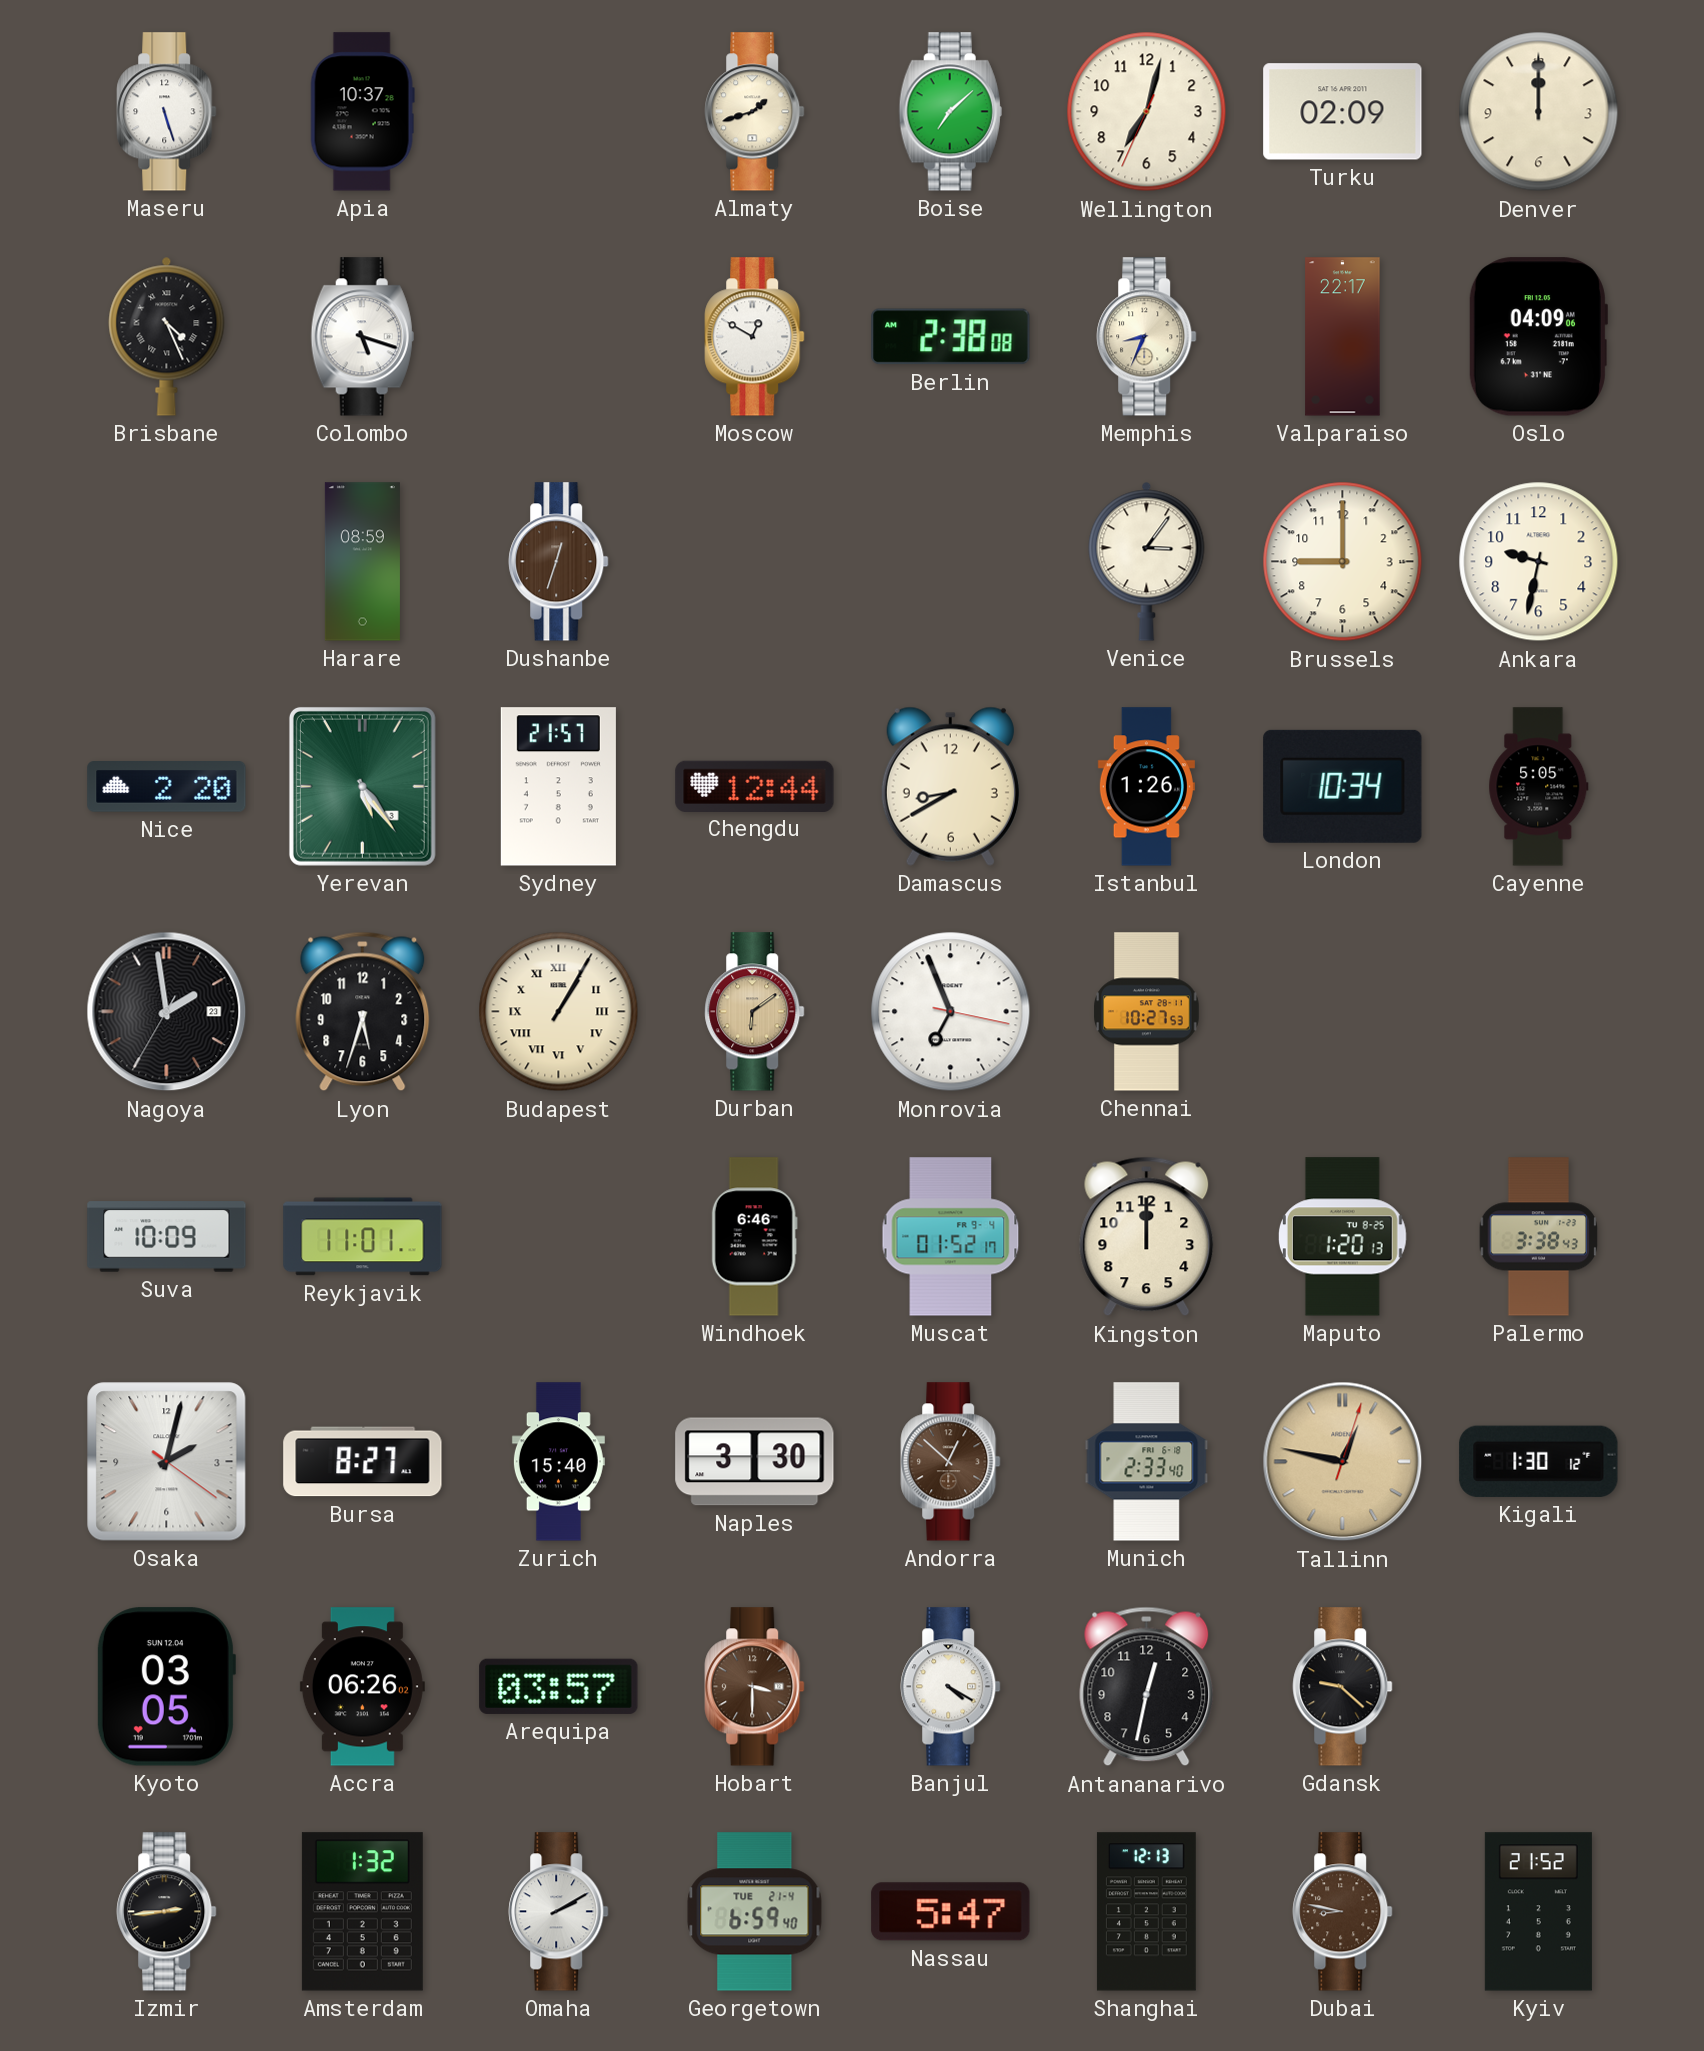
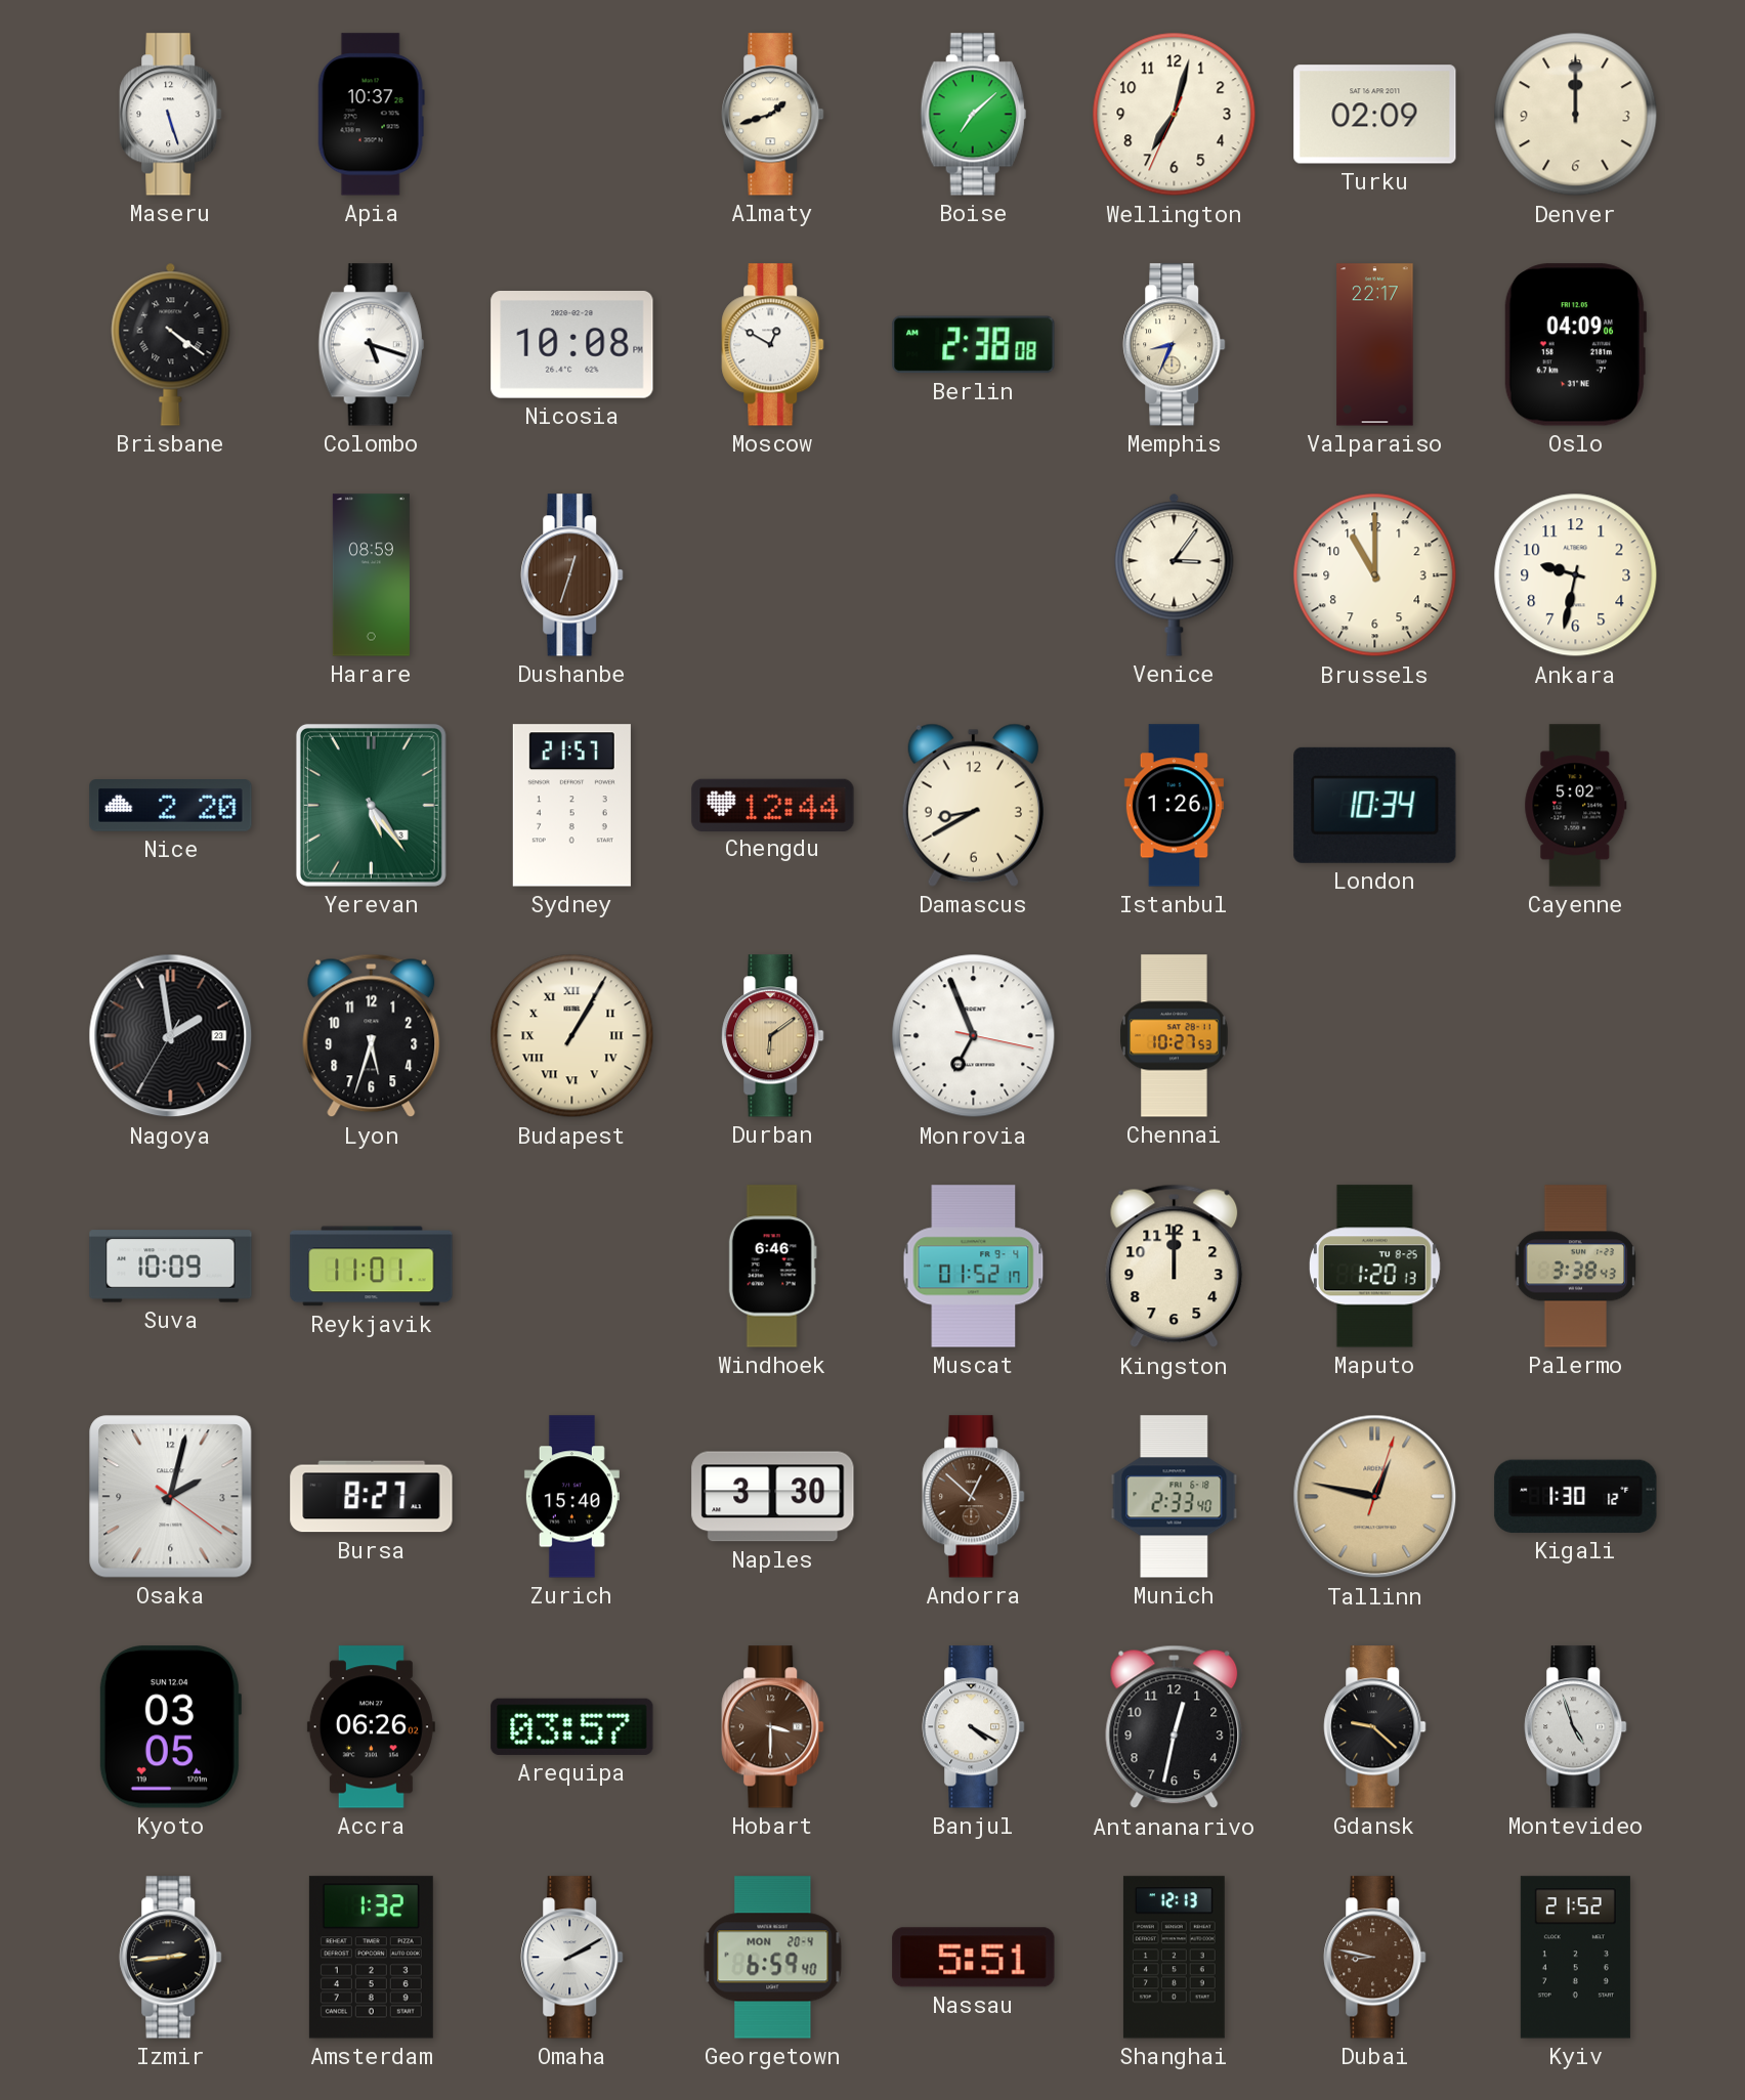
Brisbane: 4:26 -> 4:21
Nicosia: none -> 10:08
Brussels: 9:00 -> 11:00
Cayenne: 5:05 -> 5:02
Montevideo: none -> 4:57
Georgetown date: TUE 21-4 -> MON 20-4
Nassau: 5:47 -> 5:51
